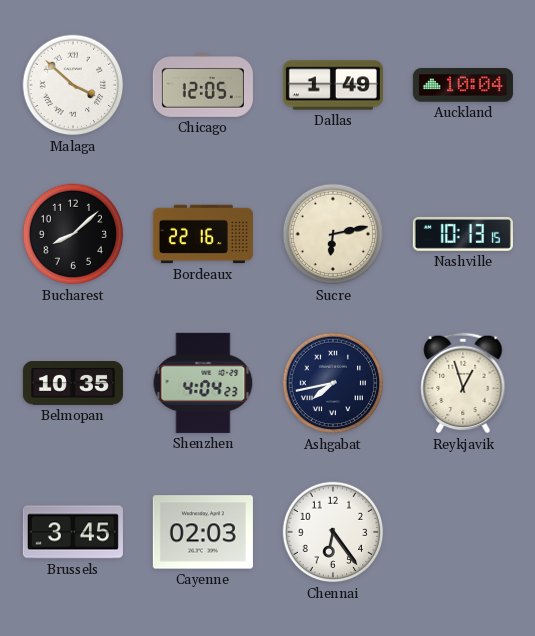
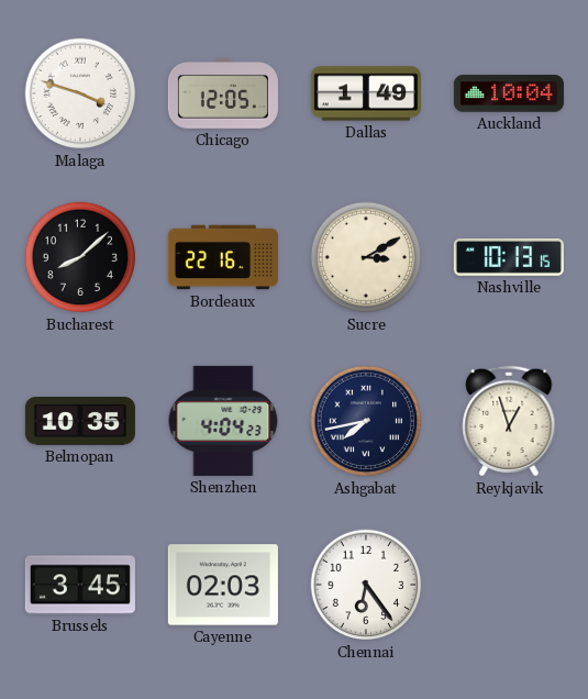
Malaga: 3:52 -> 3:48
Sucre: 6:13 -> 3:10
